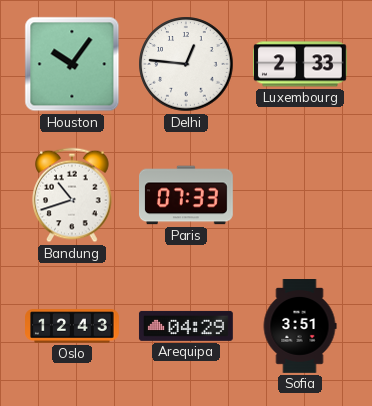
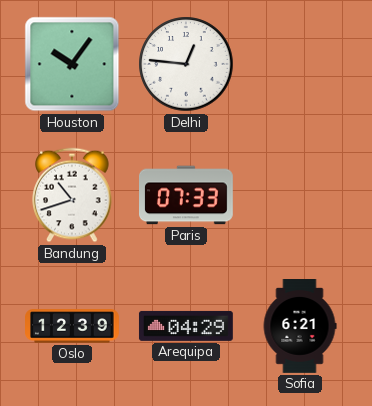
Luxembourg: 2:33 -> none
Oslo: 12:43 -> 12:39
Sofia: 3:51 -> 6:21
